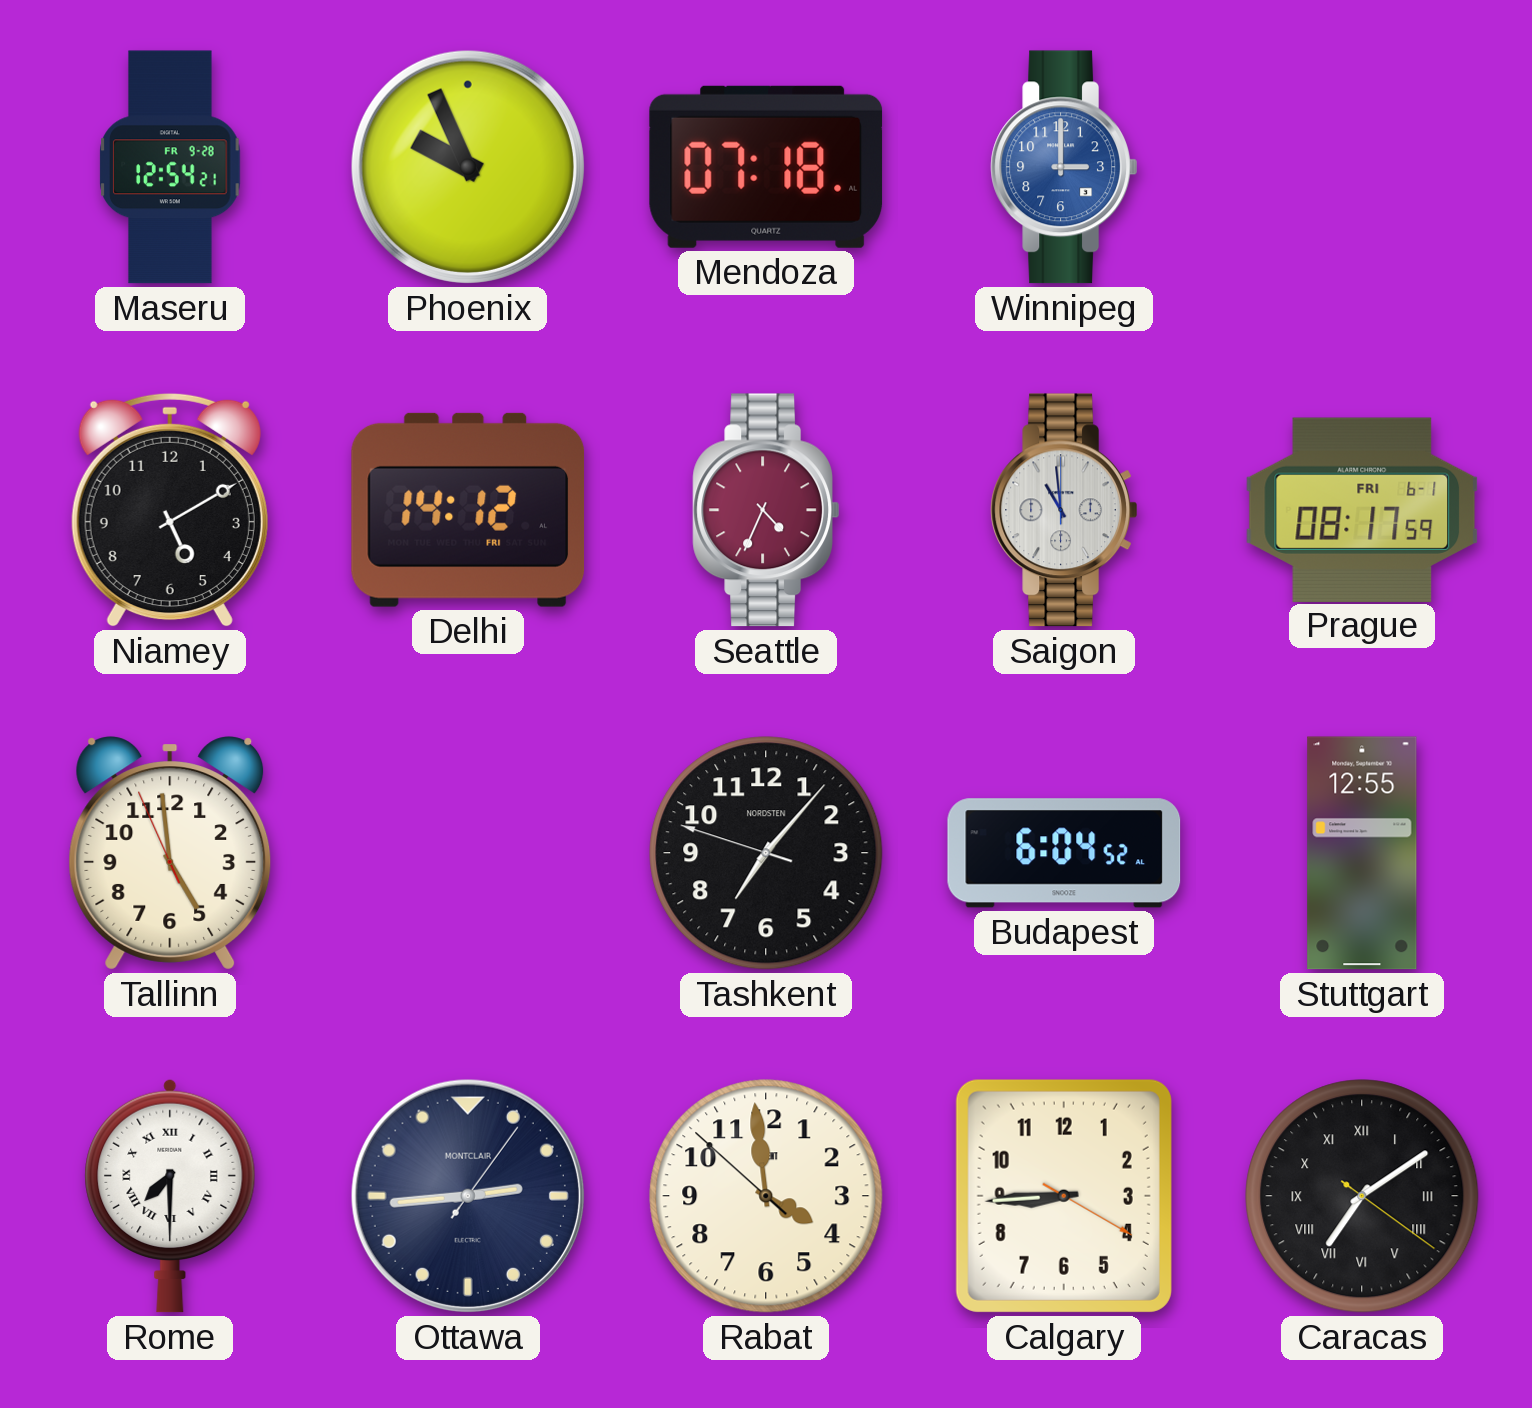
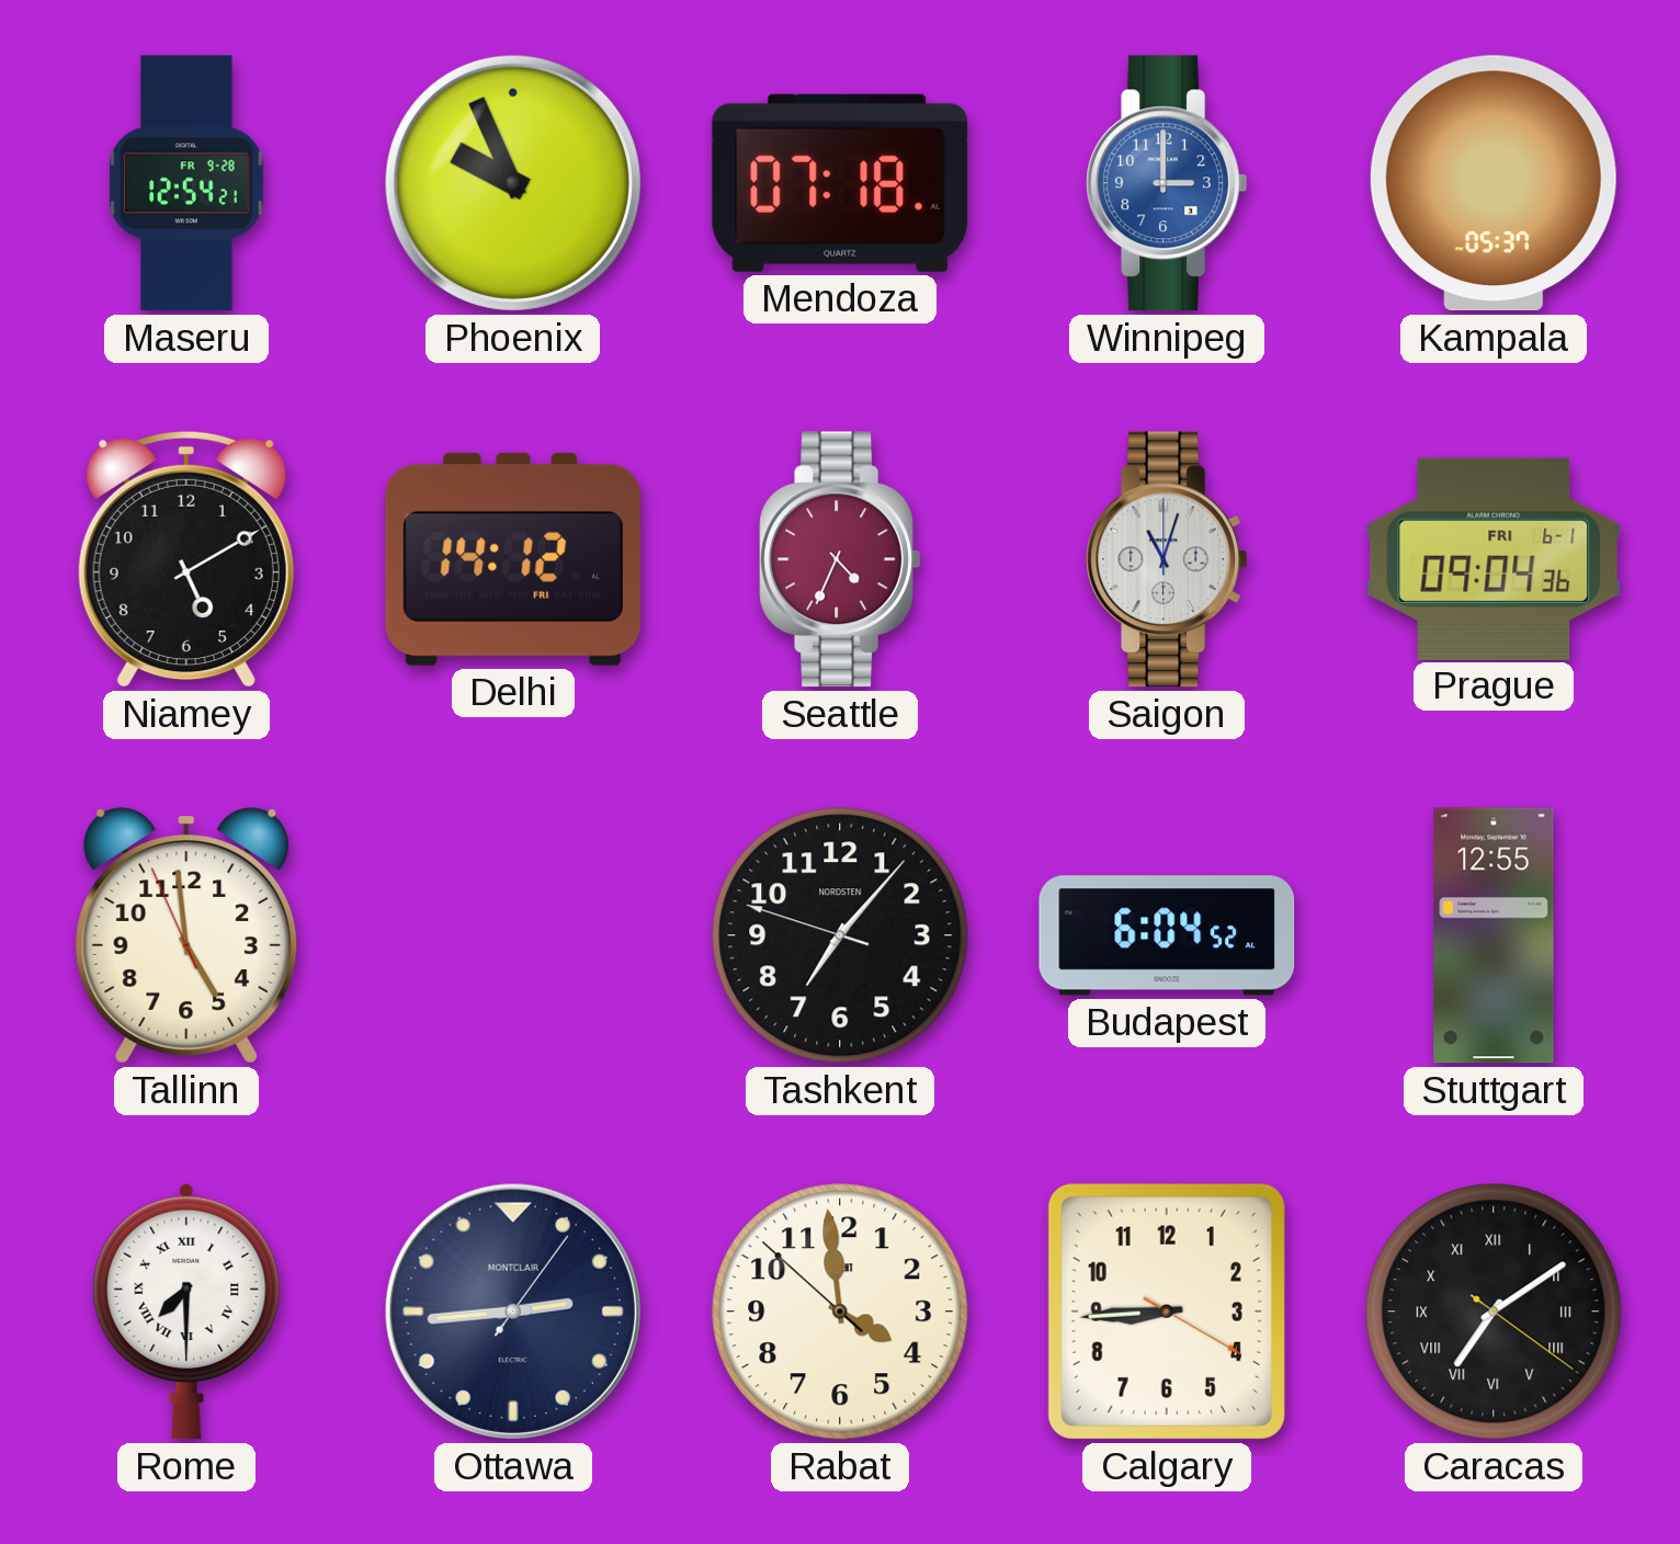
Kampala: none -> 05:37
Saigon: 10:59 -> 11:03
Prague: 08:17 -> 09:04
